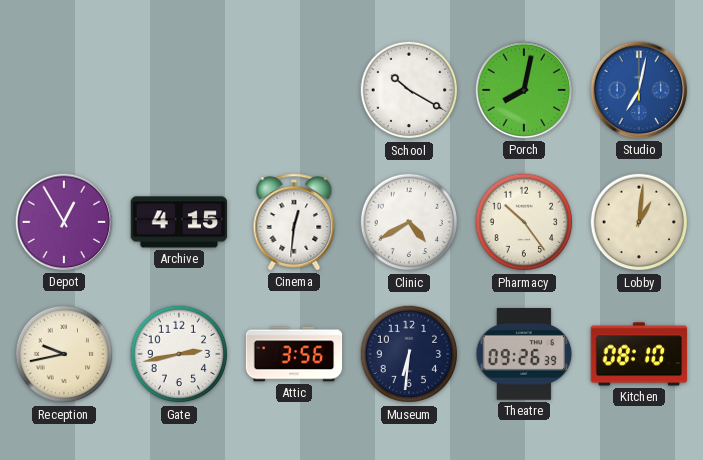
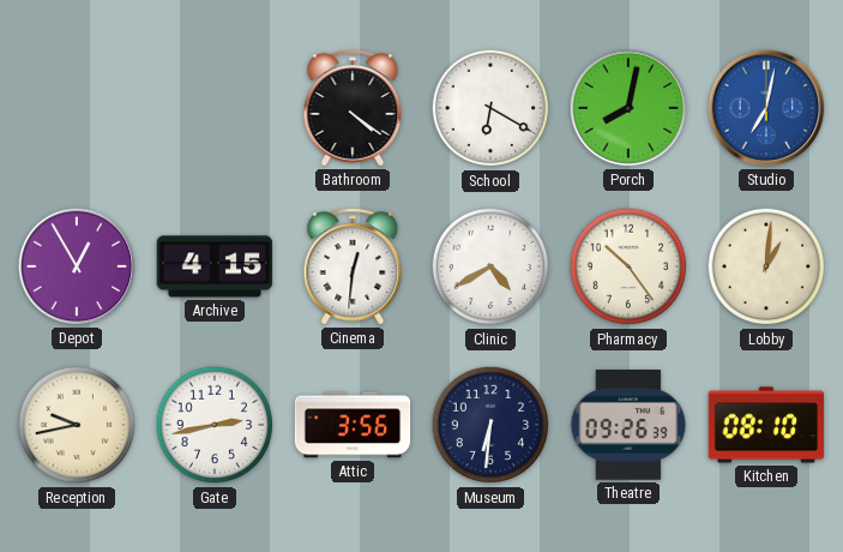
Bathroom: none -> 4:21
School: 10:20 -> 6:20
